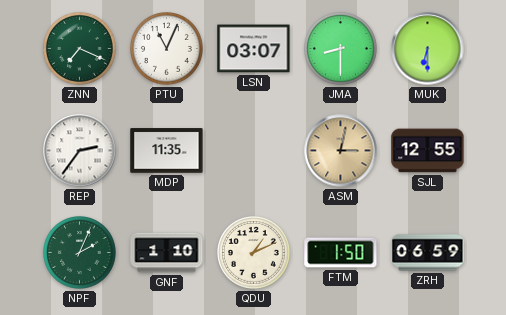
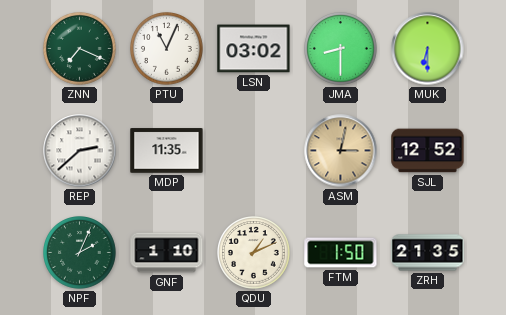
LSN: 03:07 -> 03:02
REP: 2:36 -> 2:38
SJL: 12:55 -> 12:52
ZRH: 06:59 -> 21:35
